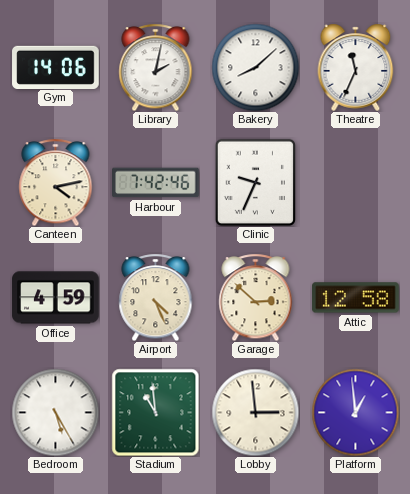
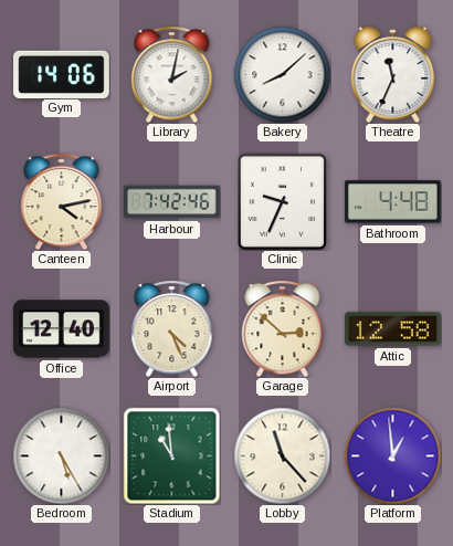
Bathroom: none -> 4:48
Office: 4:59 -> 12:40
Lobby: 2:59 -> 11:23
